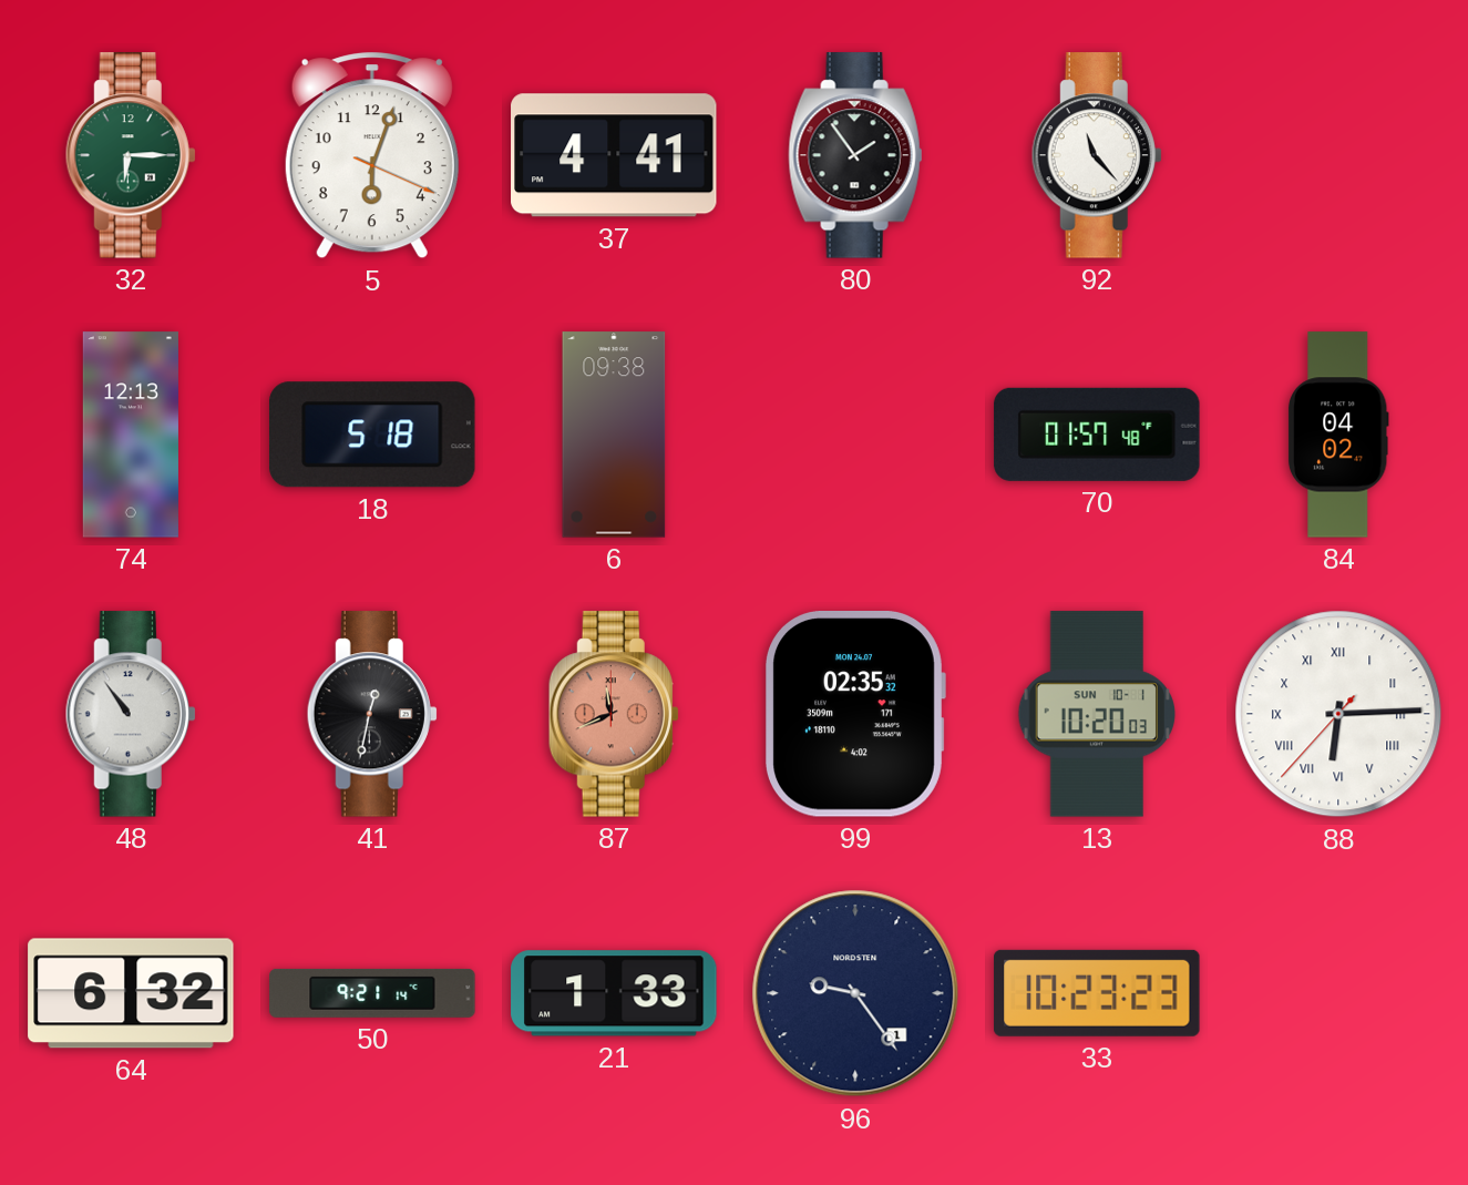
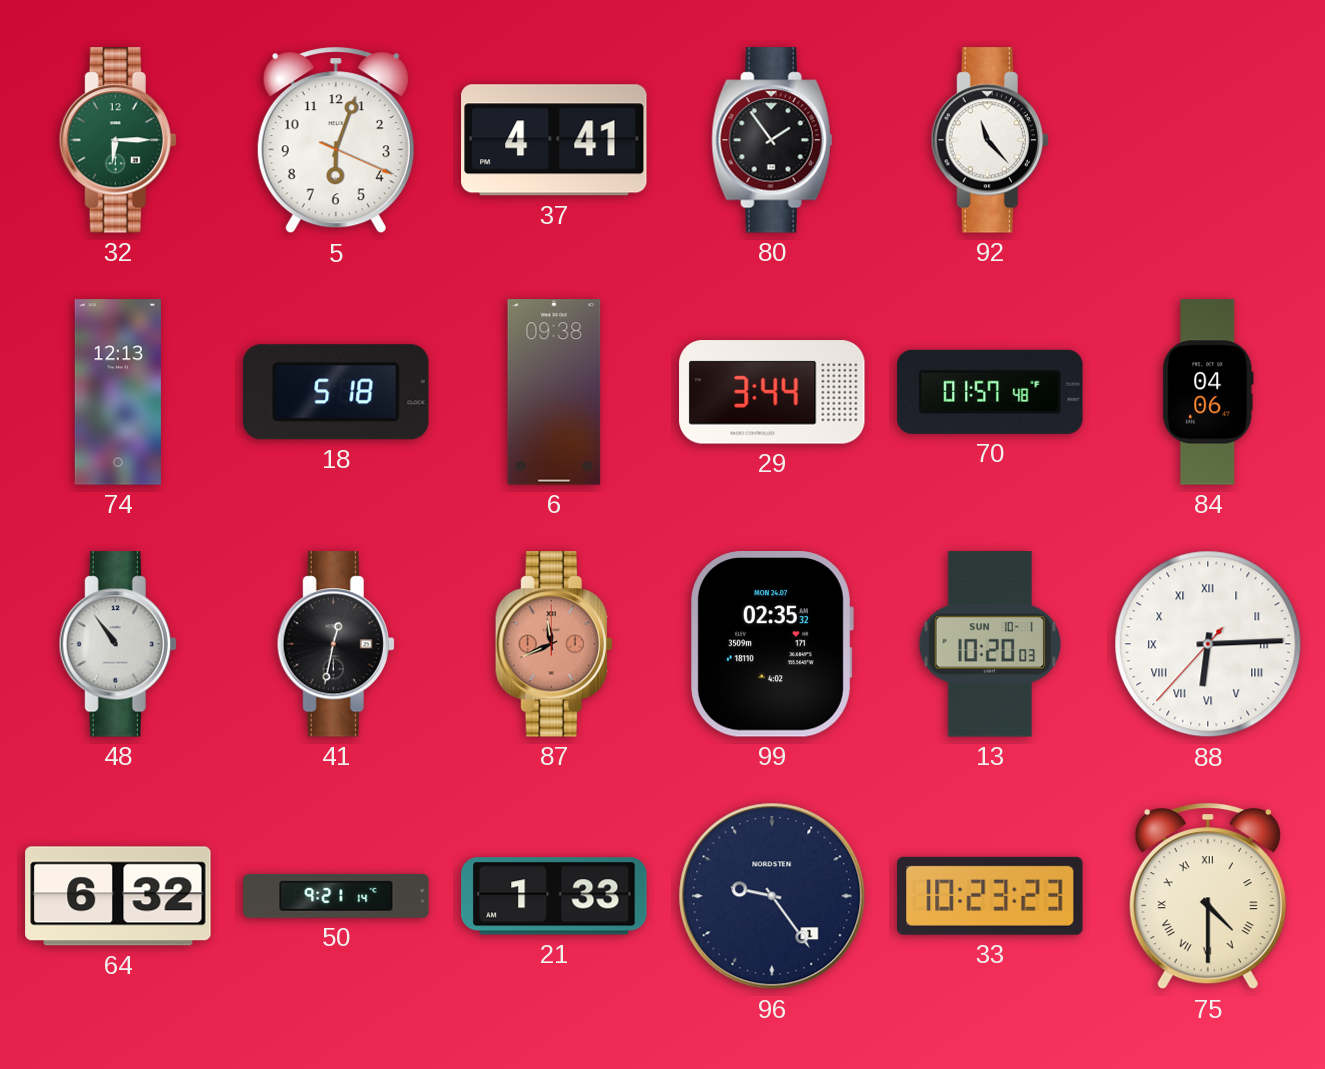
29: none -> 3:44
84: 04:02 -> 04:06
75: none -> 4:30
